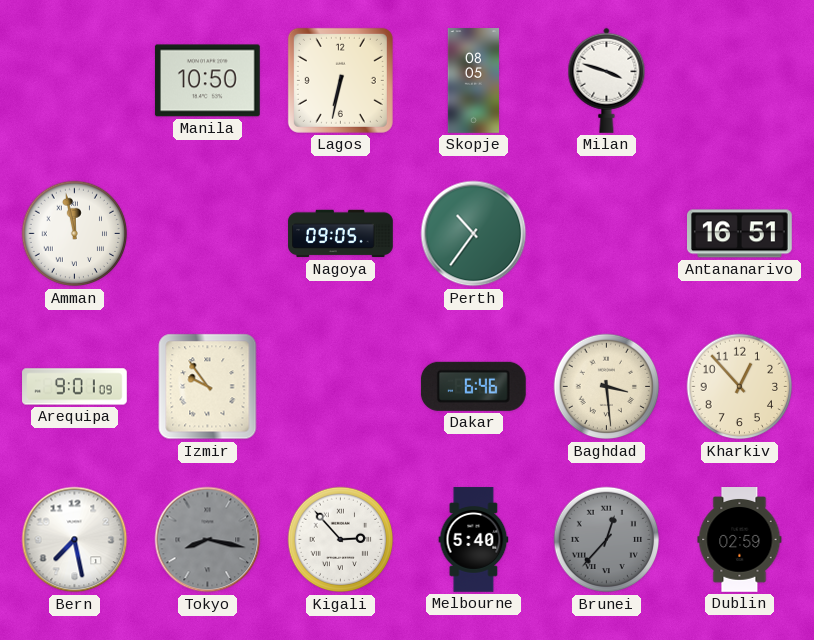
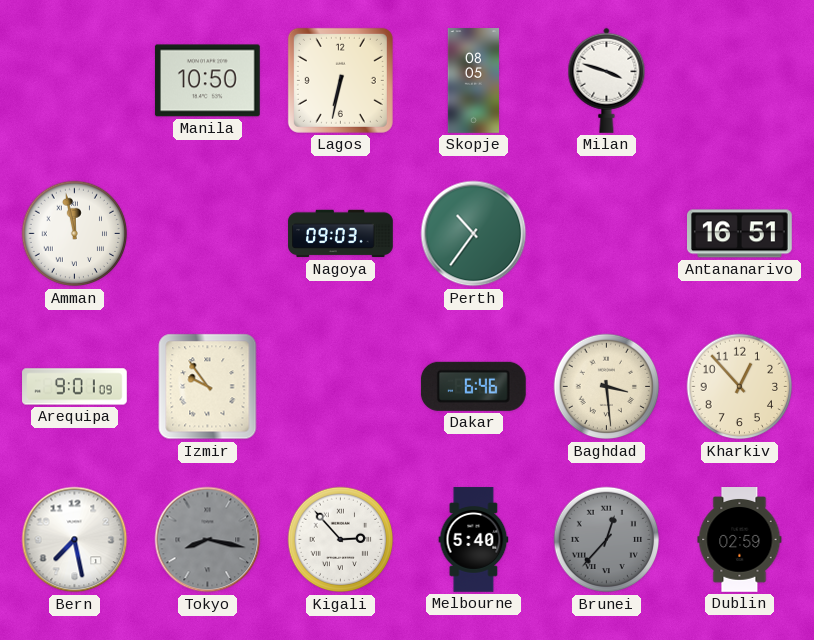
Nagoya: 09:05 -> 09:03
